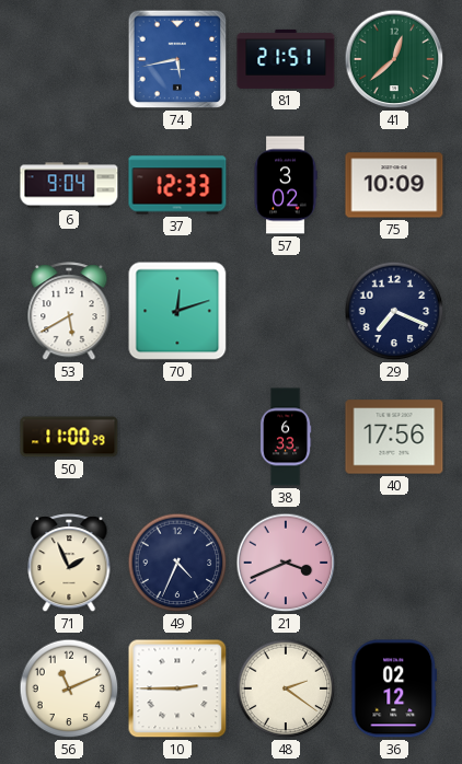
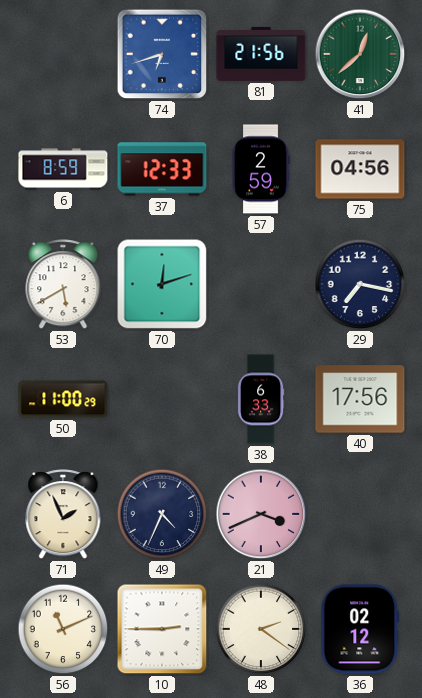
74: 5:43 -> 6:42
81: 21:51 -> 21:56
6: 9:04 -> 8:59
57: 3:02 -> 2:59
75: 10:09 -> 04:56
29: 7:19 -> 7:17
